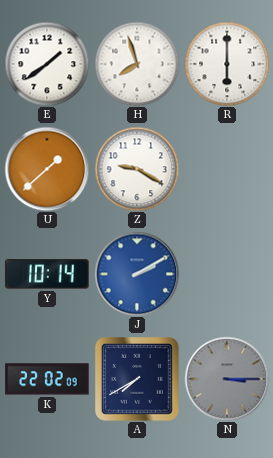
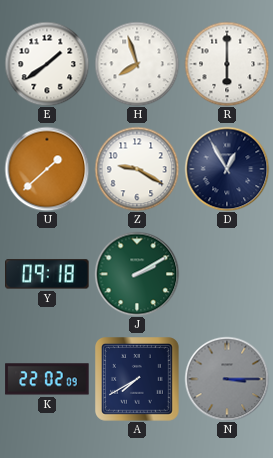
D: none -> 12:55
Y: 10:14 -> 09:18
J dial: blue -> green
